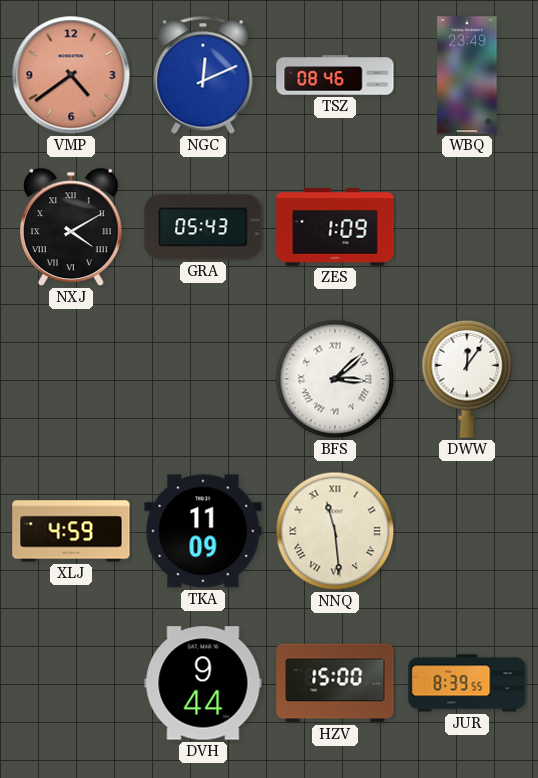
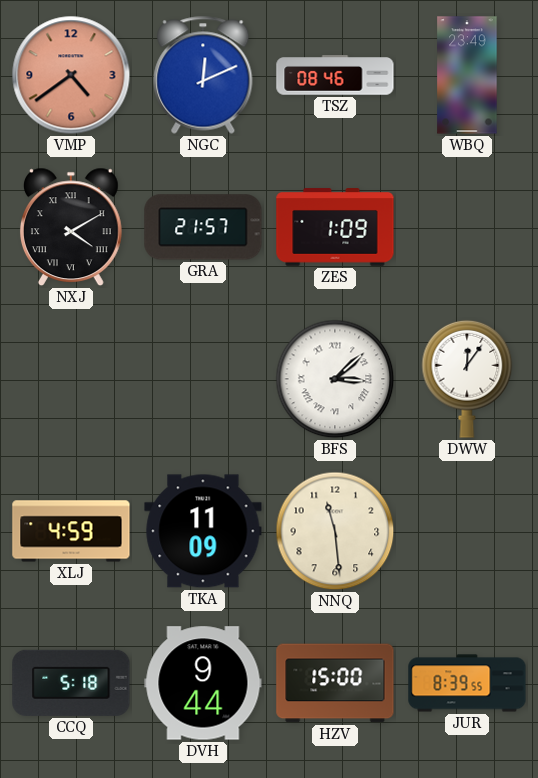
GRA: 05:43 -> 21:57
NNQ numerals: Roman -> Arabic
CCQ: none -> 5:18
